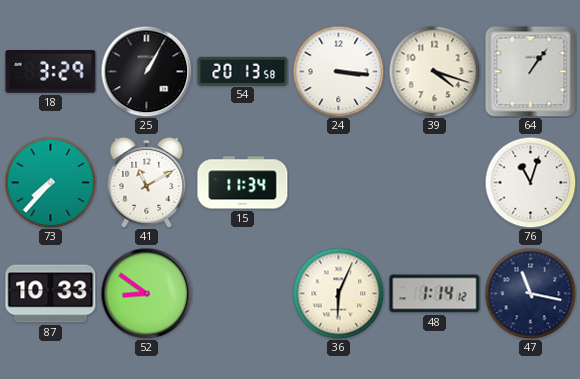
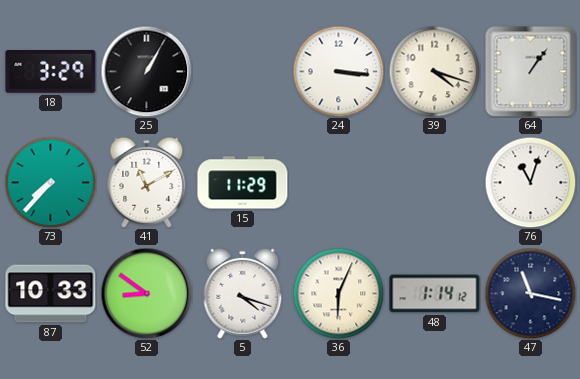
54: 20:13 -> none
15: 11:34 -> 11:29
5: none -> 4:18
